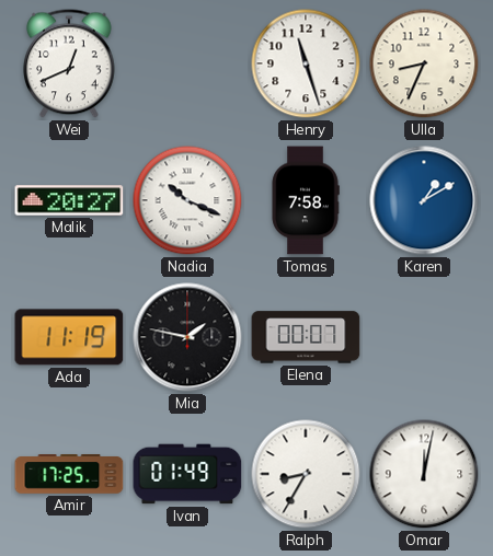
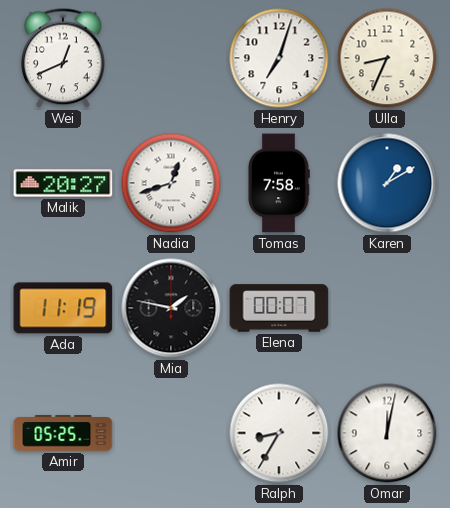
Henry: 11:27 -> 7:03
Nadia: 10:19 -> 12:42
Amir: 17:25 -> 05:25
Ivan: 01:49 -> none
